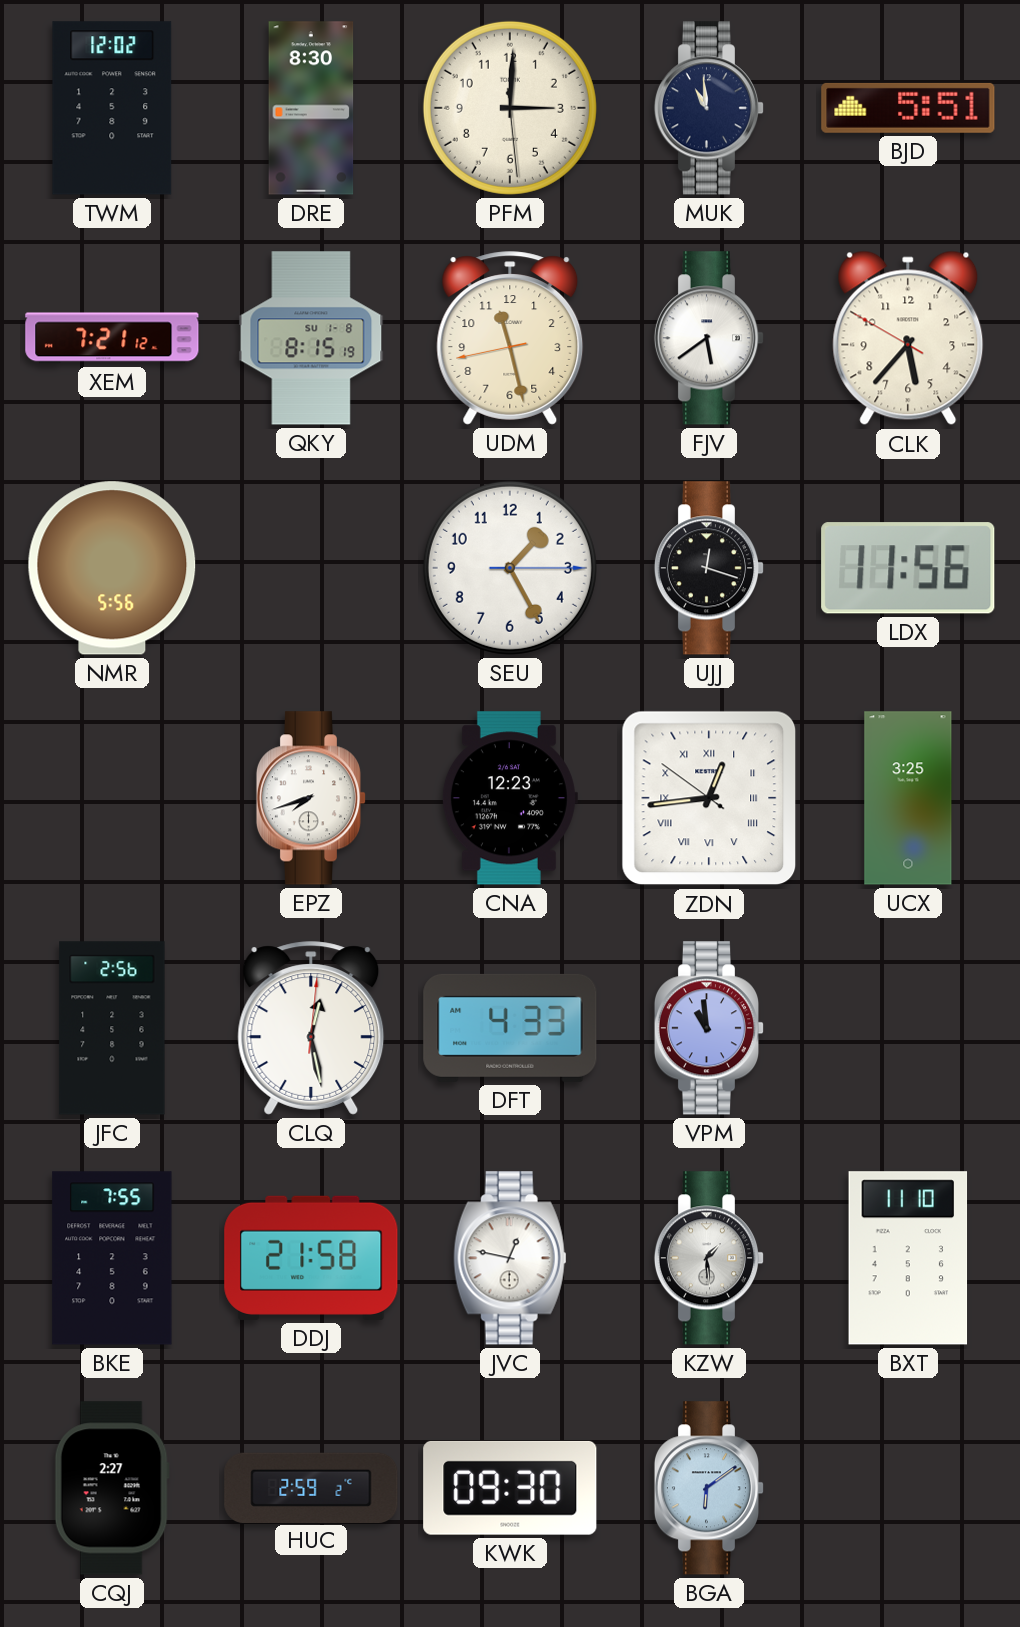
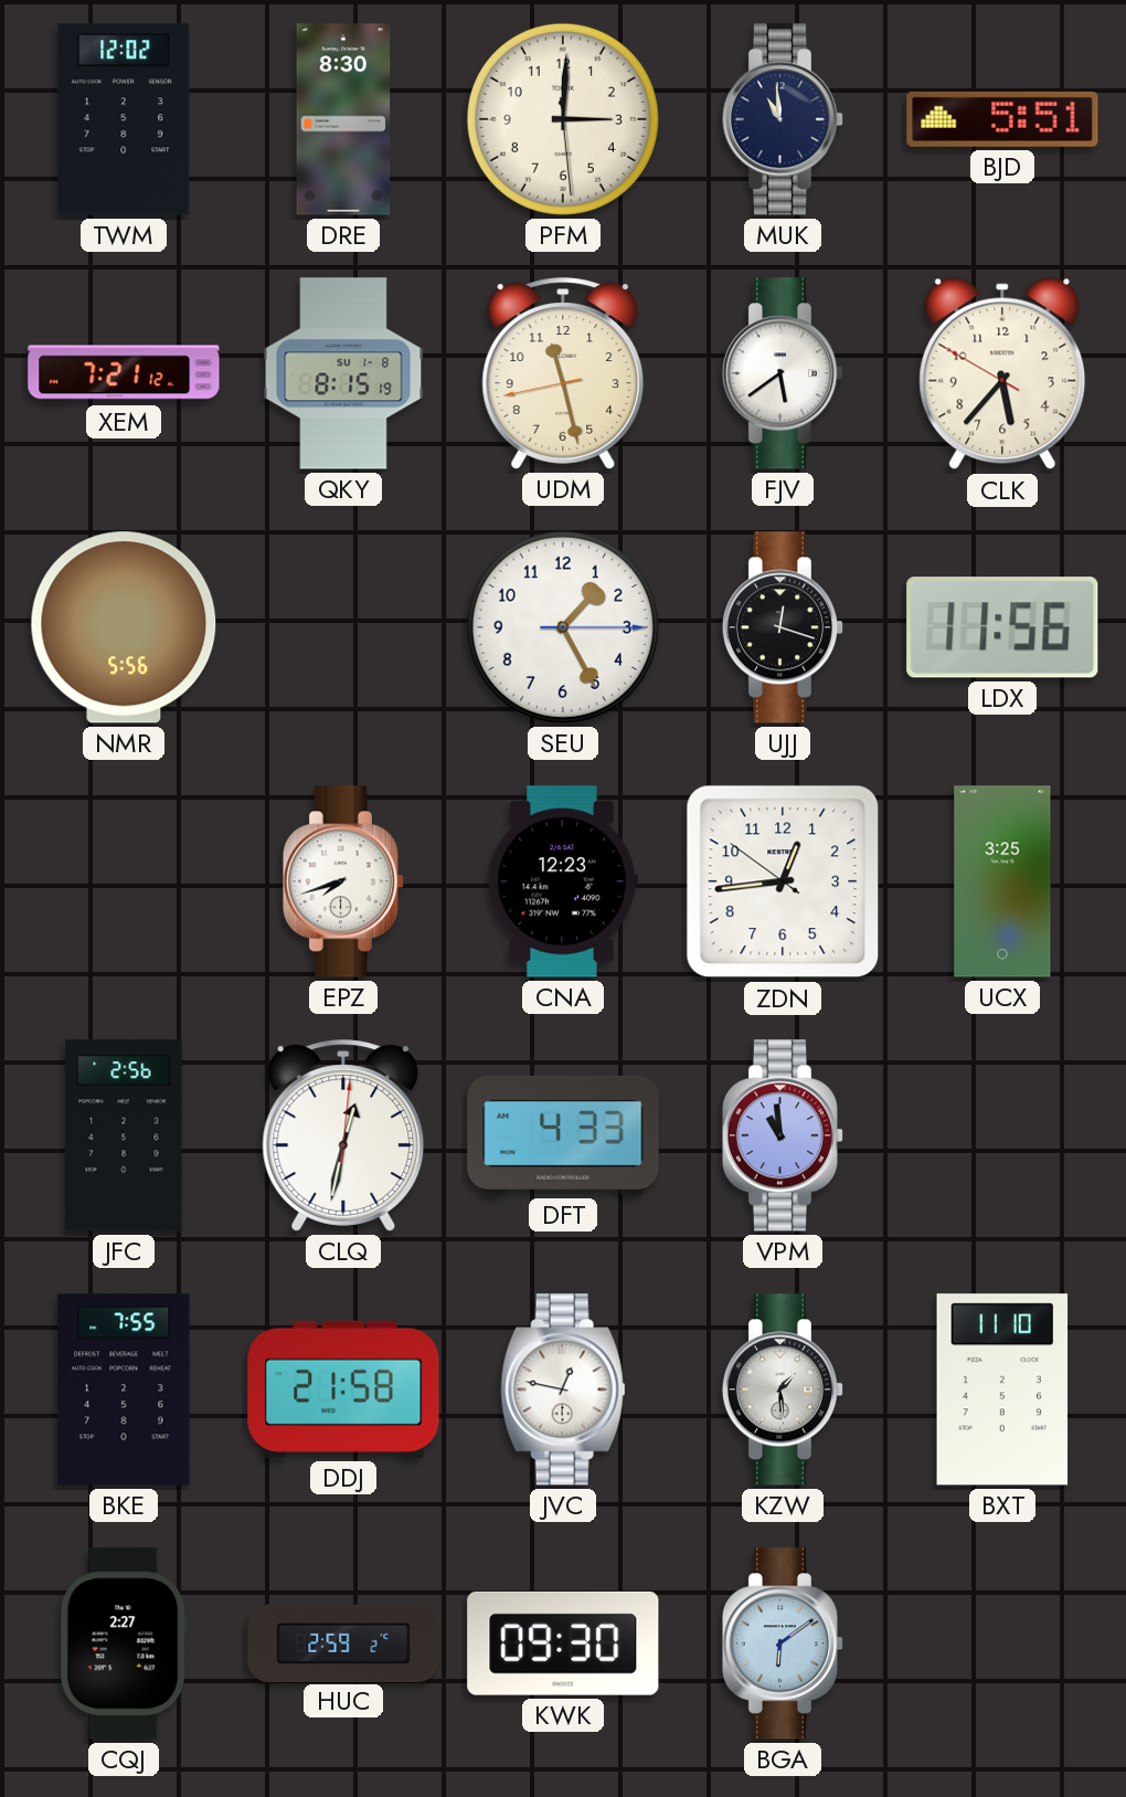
ZDN numerals: Roman -> Arabic
CLQ: 12:28 -> 12:32
